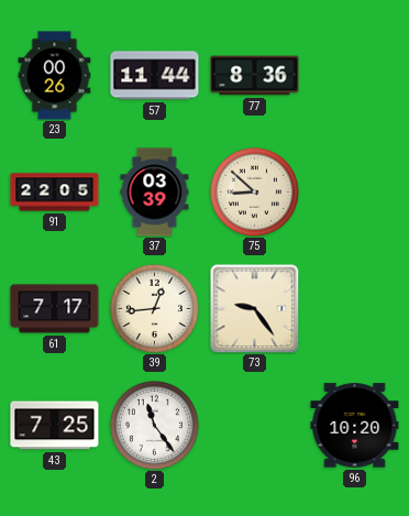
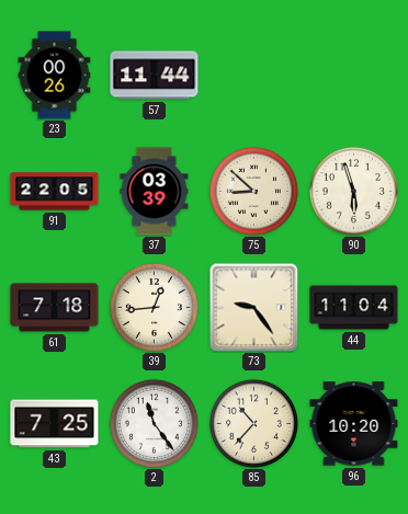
77: 8:36 -> none
90: none -> 5:57
61: 7:17 -> 7:18
44: none -> 11:04
85: none -> 10:37
